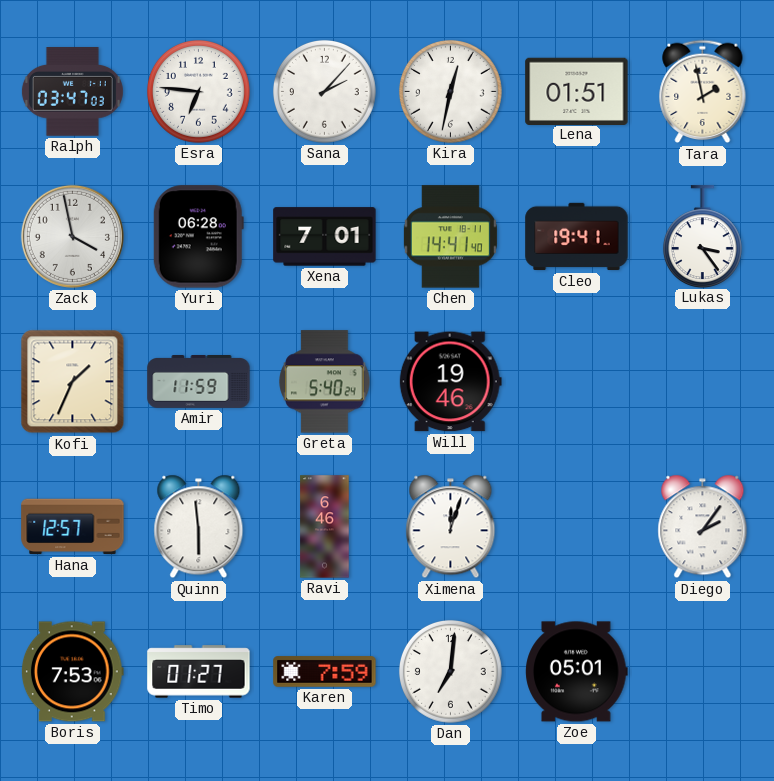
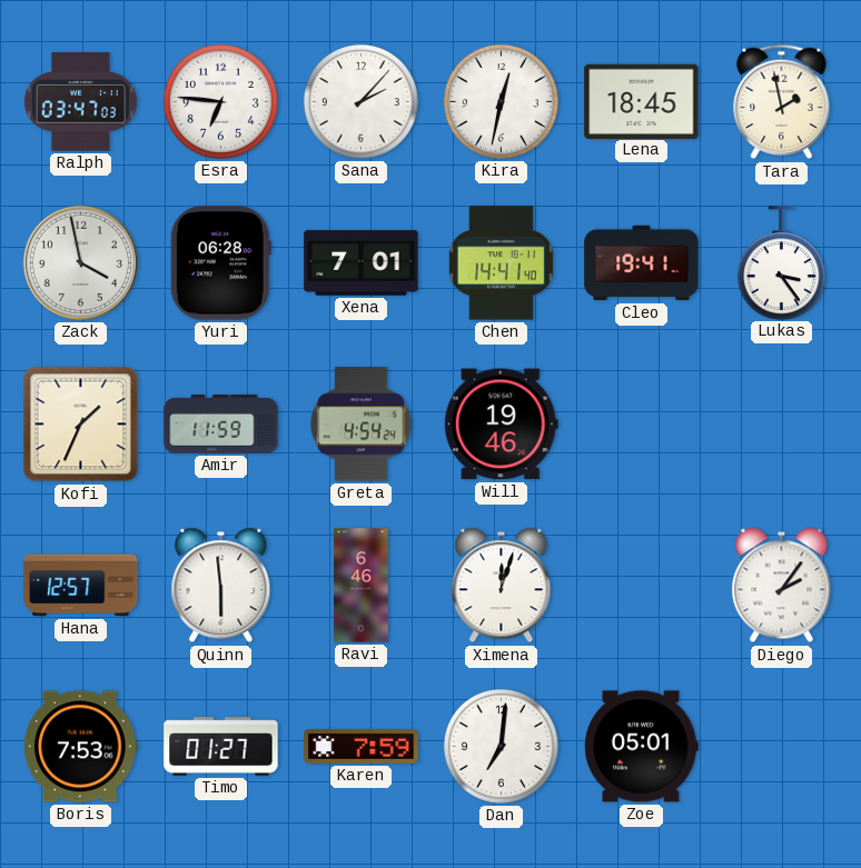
Lena: 01:51 -> 18:45
Greta: 5:40 -> 4:54
